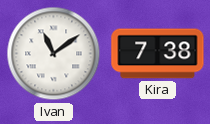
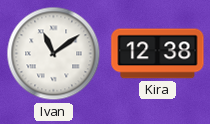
Kira: 7:38 -> 12:38
